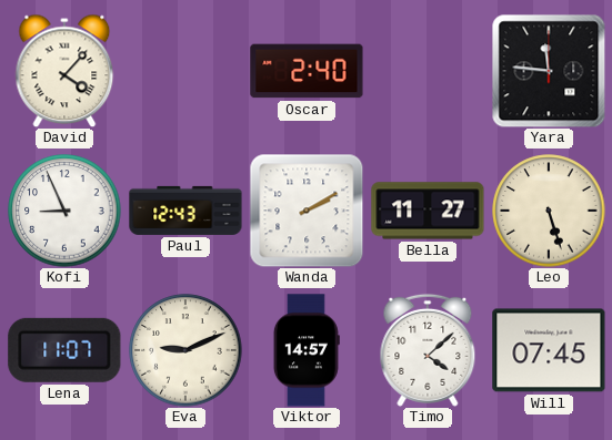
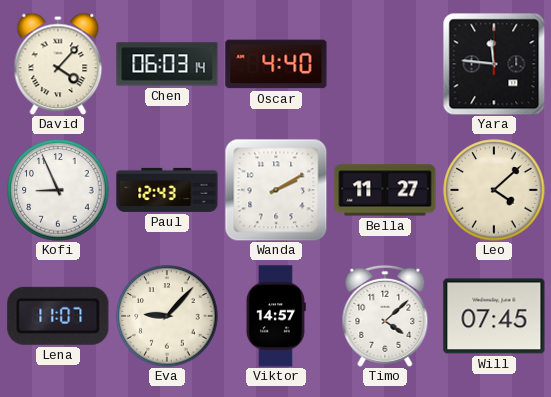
Chen: none -> 06:03
Oscar: 2:40 -> 4:40
Leo: 5:27 -> 4:08
Eva: 9:11 -> 9:07
